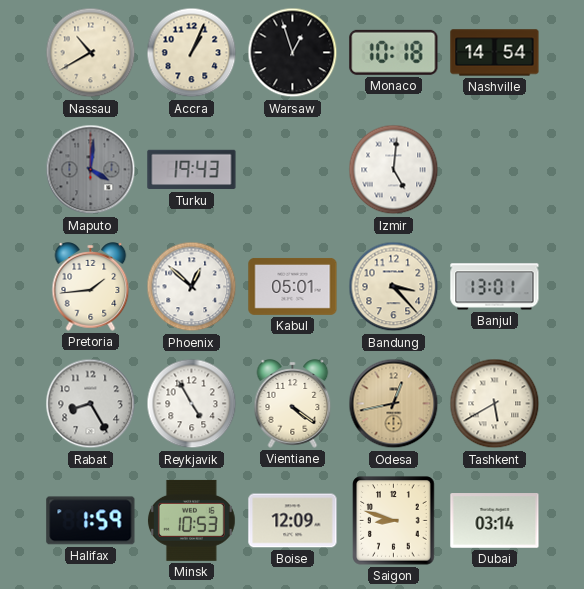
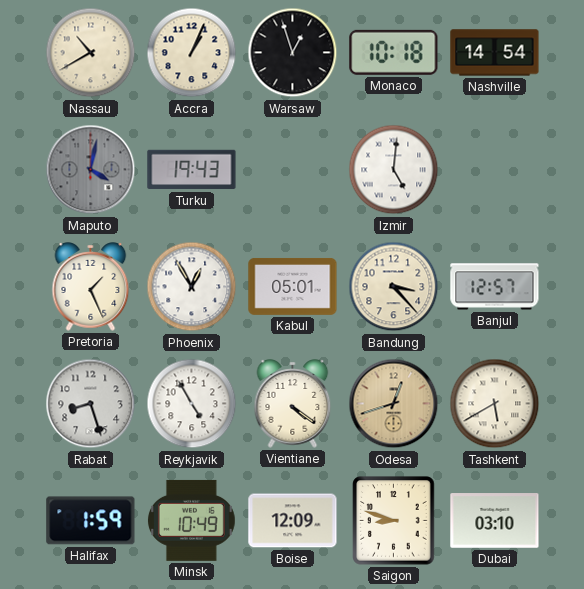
Maputo: 4:01 -> 4:02
Pretoria: 1:44 -> 1:26
Phoenix: 12:52 -> 12:55
Banjul: 13:01 -> 12:57
Rabat: 8:25 -> 8:27
Odesa: 12:43 -> 12:42
Minsk: 10:53 -> 10:49
Dubai: 03:14 -> 03:10
